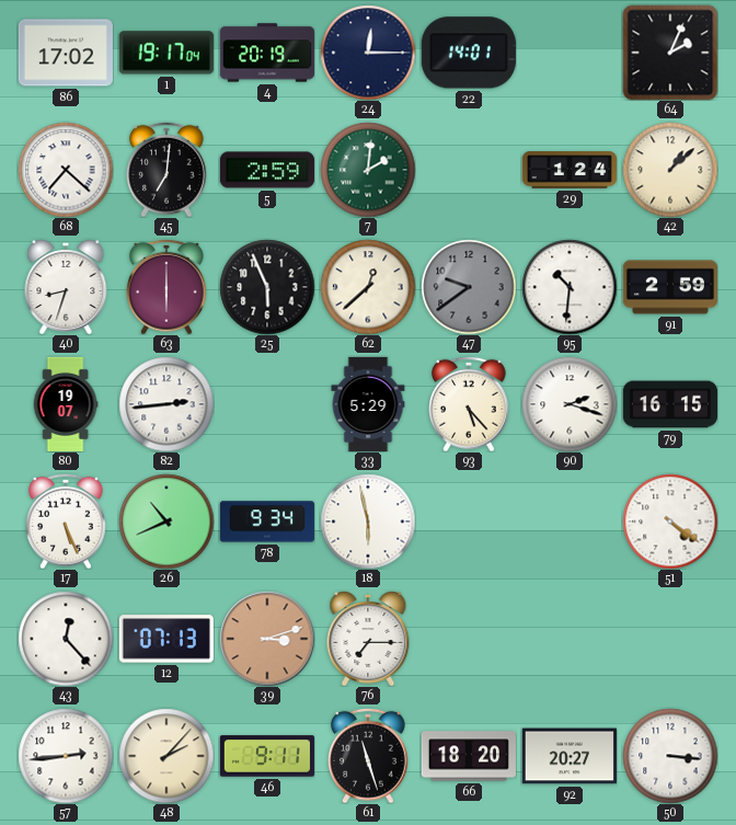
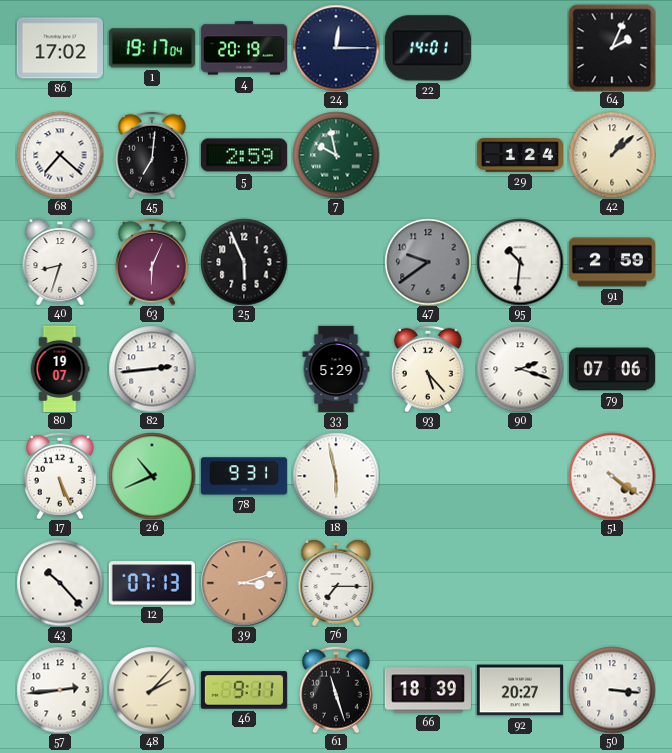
7: 2:01 -> 9:58
63: 6:00 -> 6:04
62: 12:38 -> none
79: 16:15 -> 07:06
78: 9:34 -> 9:31
43: 12:23 -> 10:23
66: 18:20 -> 18:39
